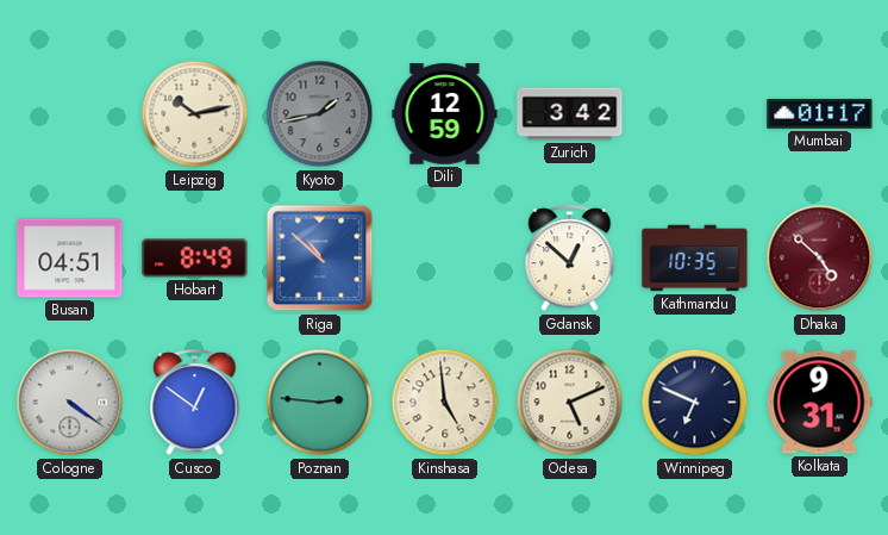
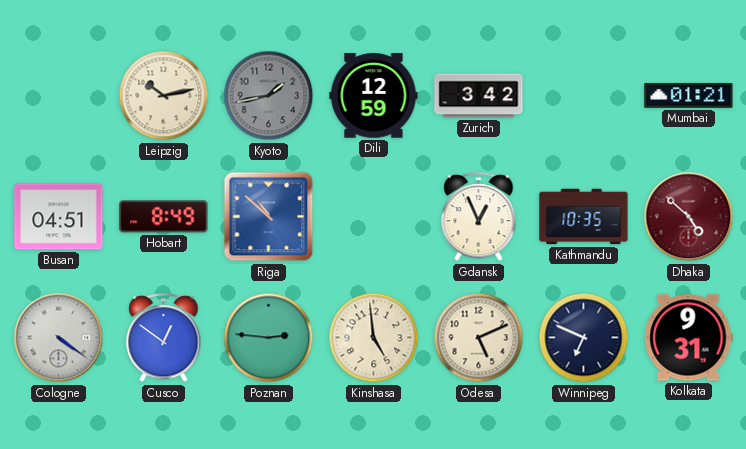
Mumbai: 01:17 -> 01:21
Gdansk: 12:52 -> 12:56
